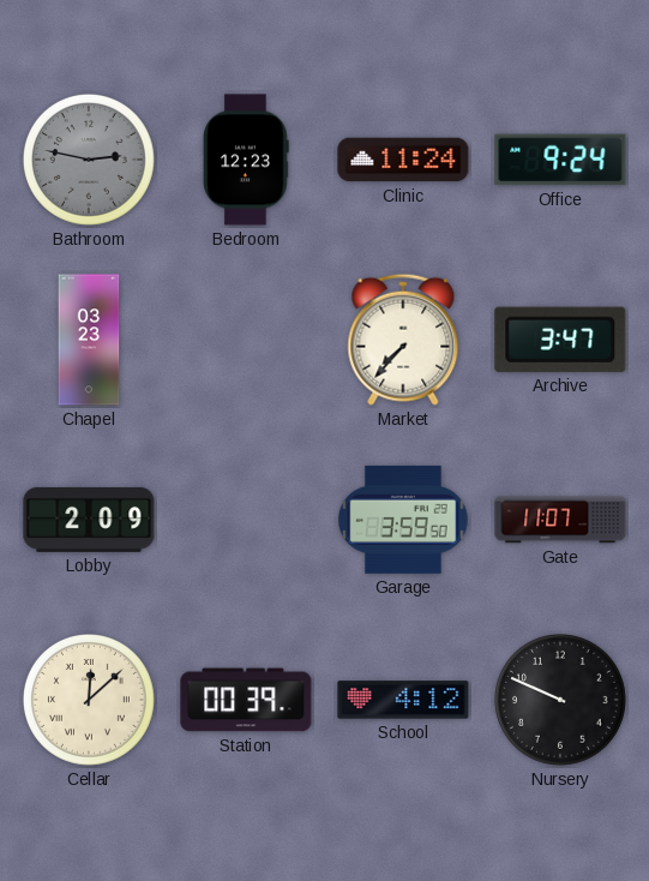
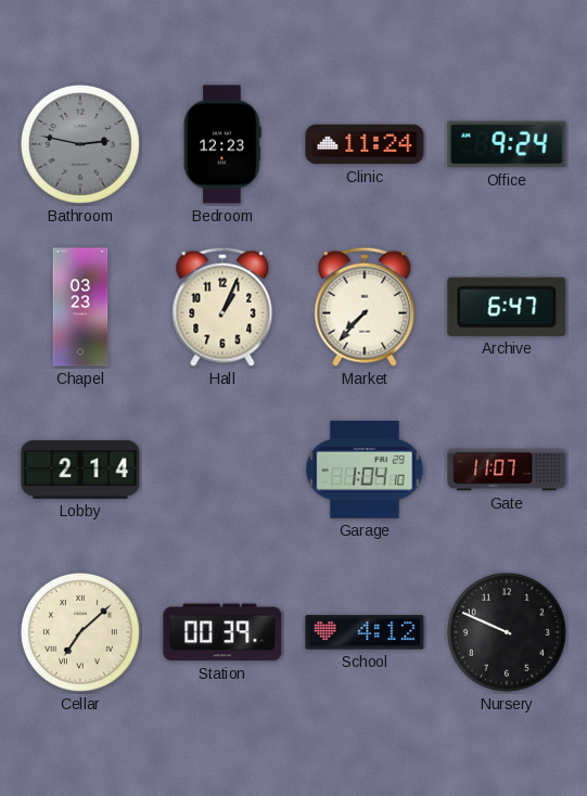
Hall: none -> 1:04
Archive: 3:47 -> 6:47
Lobby: 2:09 -> 2:14
Garage: 3:59 -> 1:04
Cellar: 12:08 -> 7:08
